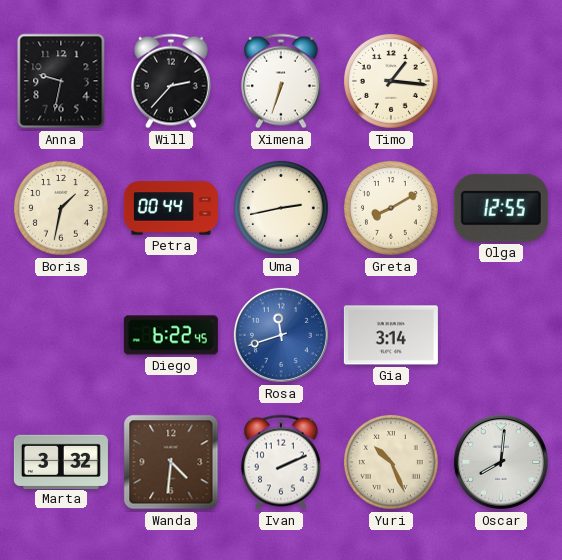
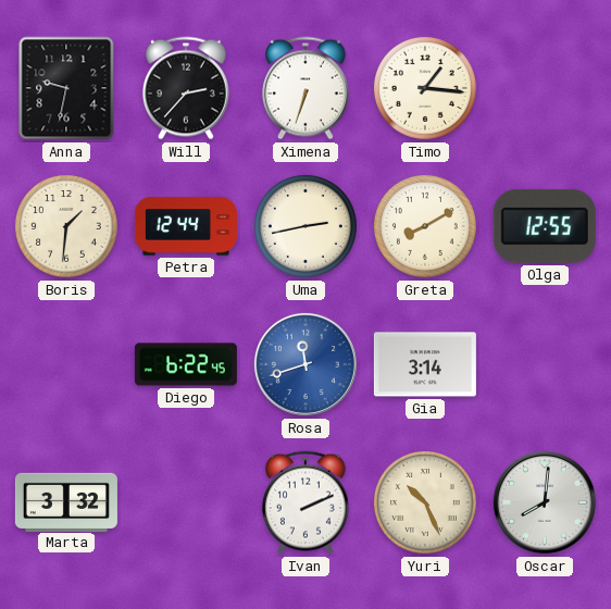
Boris: 1:32 -> 1:31
Petra: 00:44 -> 12:44
Wanda: 4:31 -> none
